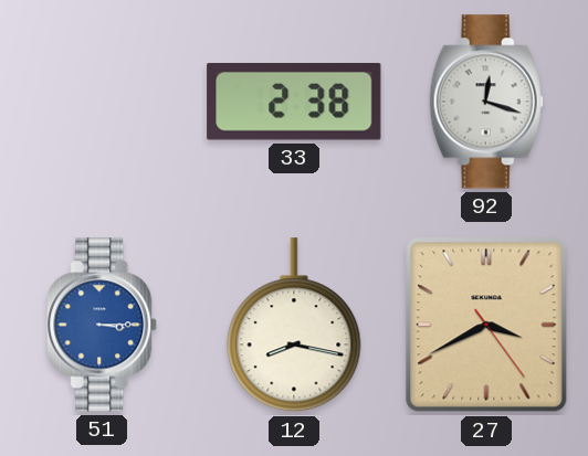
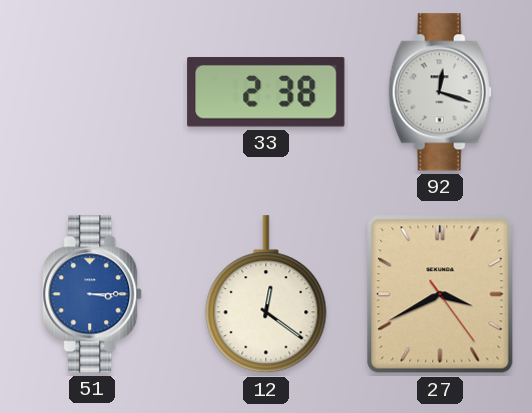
12: 8:17 -> 12:21
